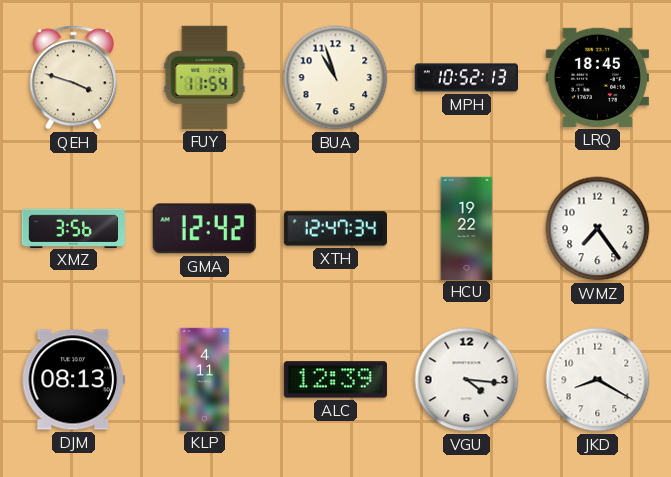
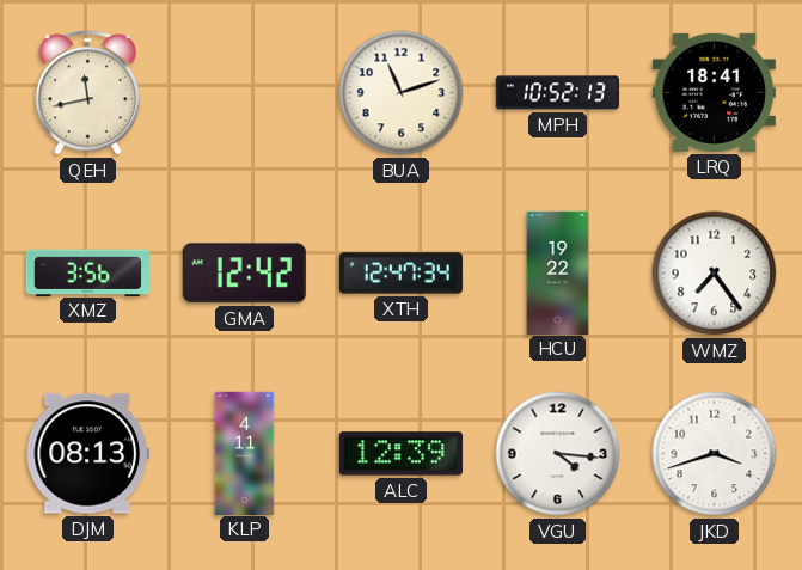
QEH: 3:48 -> 11:43
FUY: 11:54 -> none
BUA: 10:57 -> 11:12
LRQ: 18:45 -> 18:41
JKD: 8:20 -> 3:42
